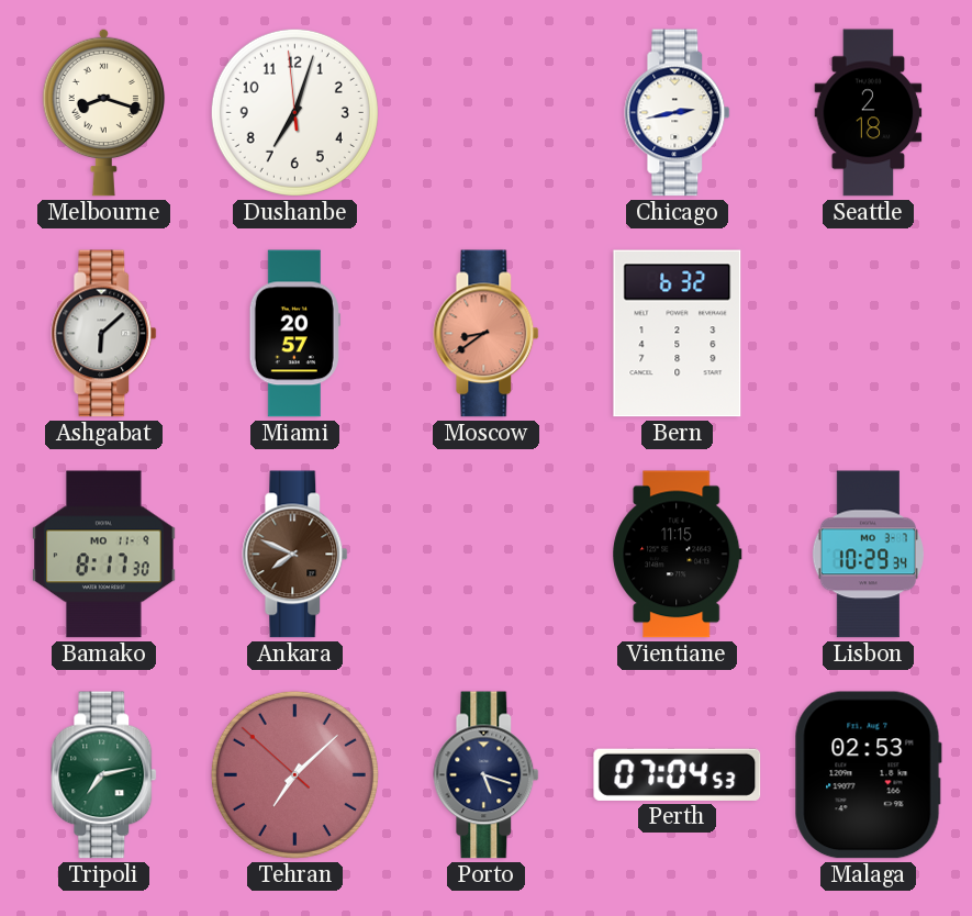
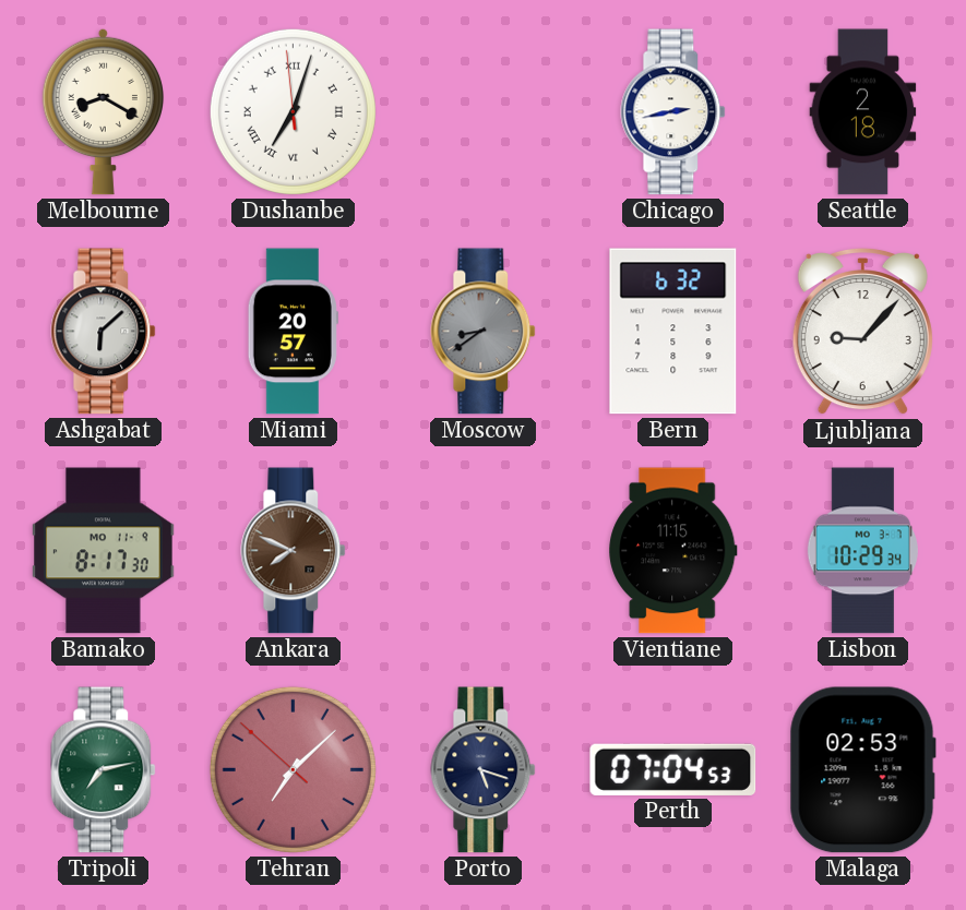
Melbourne: 8:18 -> 8:20
Dushanbe numerals: Arabic -> Roman
Moscow dial: salmon -> grey
Ljubljana: none -> 9:07
